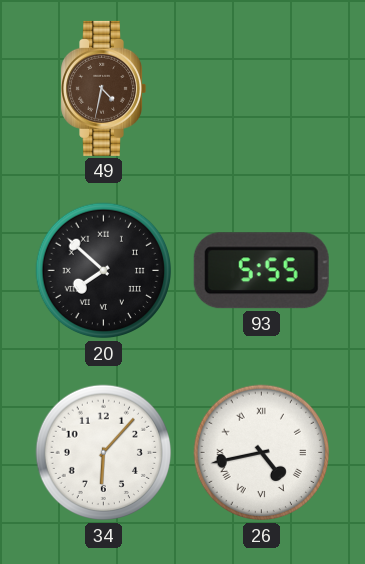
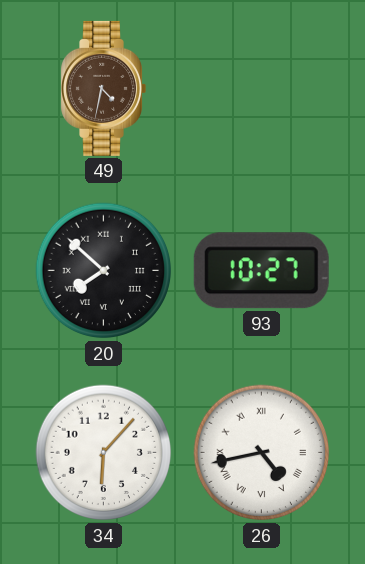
93: 5:55 -> 10:27
